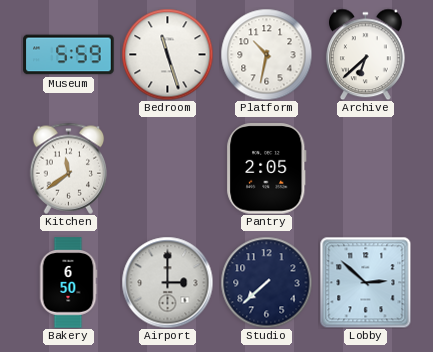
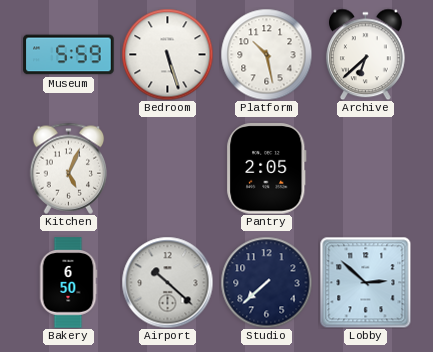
Bedroom: 11:27 -> 5:27
Platform: 10:32 -> 10:28
Kitchen: 11:39 -> 5:04
Airport: 3:00 -> 10:22
